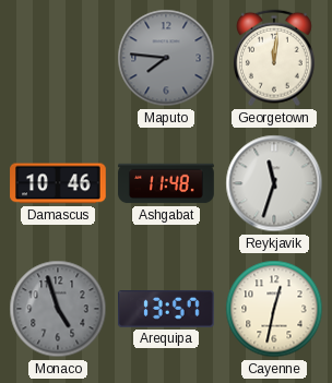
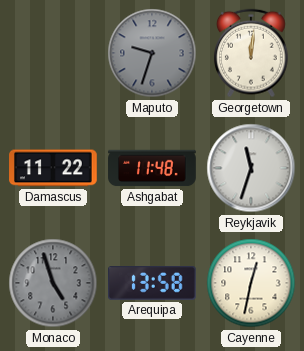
Maputo: 7:46 -> 9:33
Damascus: 10:46 -> 11:22
Arequipa: 13:57 -> 13:58
